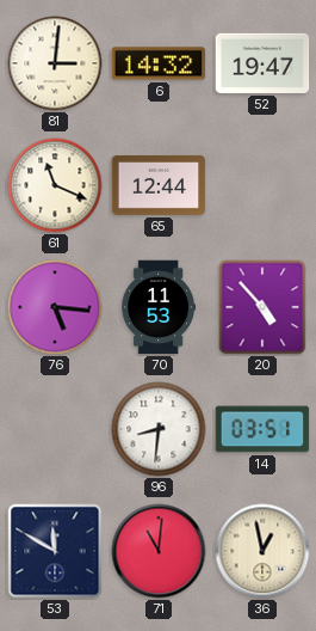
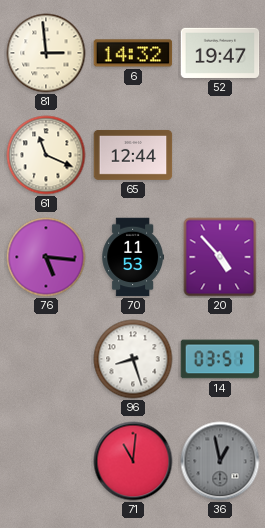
81: 3:01 -> 2:59
96: 8:31 -> 8:27
53: 11:50 -> none
36 dial: cream -> grey
